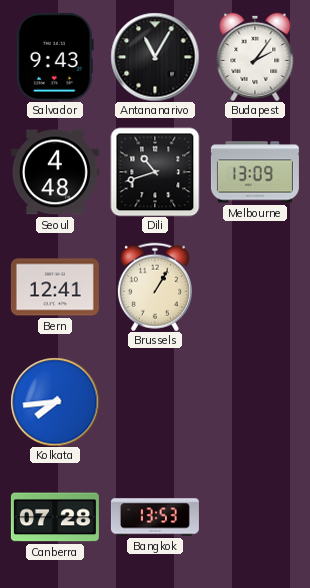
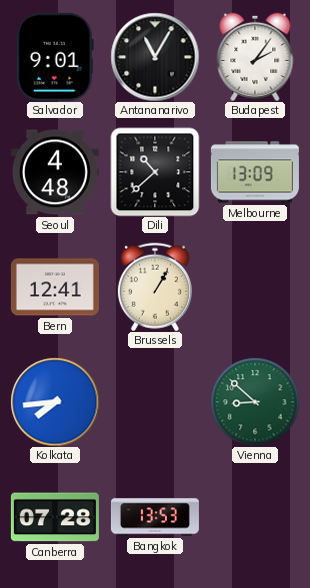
Salvador: 9:43 -> 9:01
Dili: 10:42 -> 10:38
Vienna: none -> 8:52
